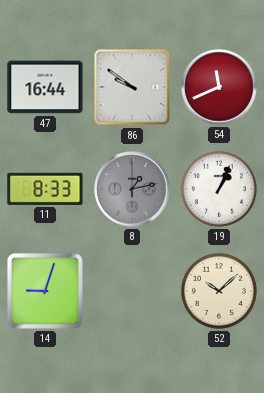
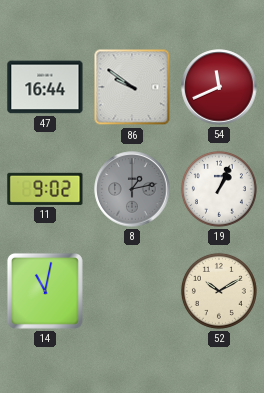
11: 8:33 -> 9:02
14: 9:03 -> 11:02
52: 10:08 -> 10:10
